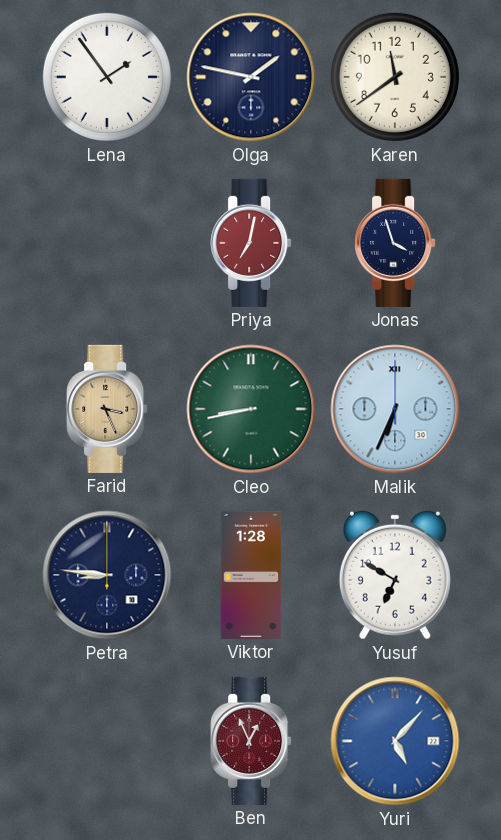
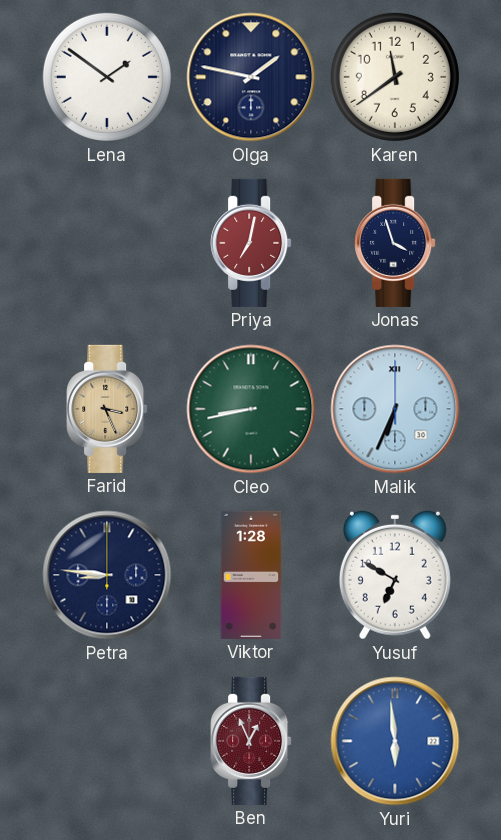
Lena: 1:54 -> 1:51
Yuri: 5:07 -> 5:59
